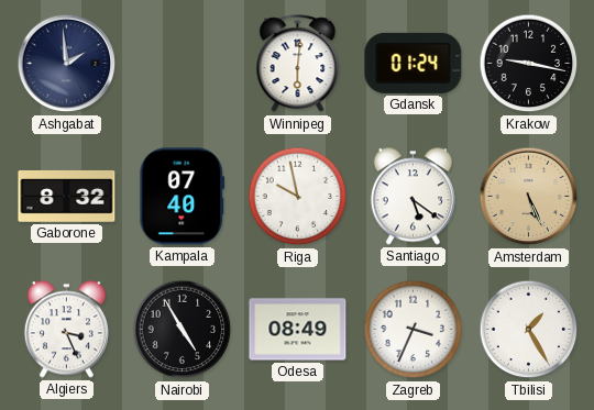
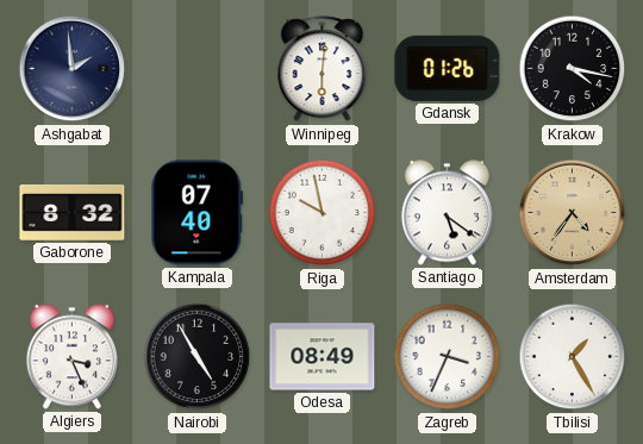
Gdansk: 01:24 -> 01:26
Krakow: 9:17 -> 4:17
Amsterdam: 5:26 -> 4:36
